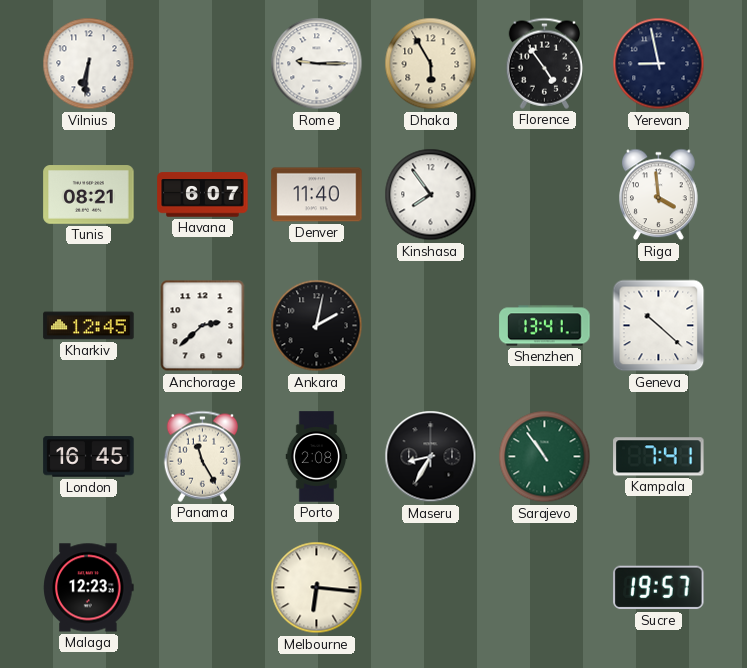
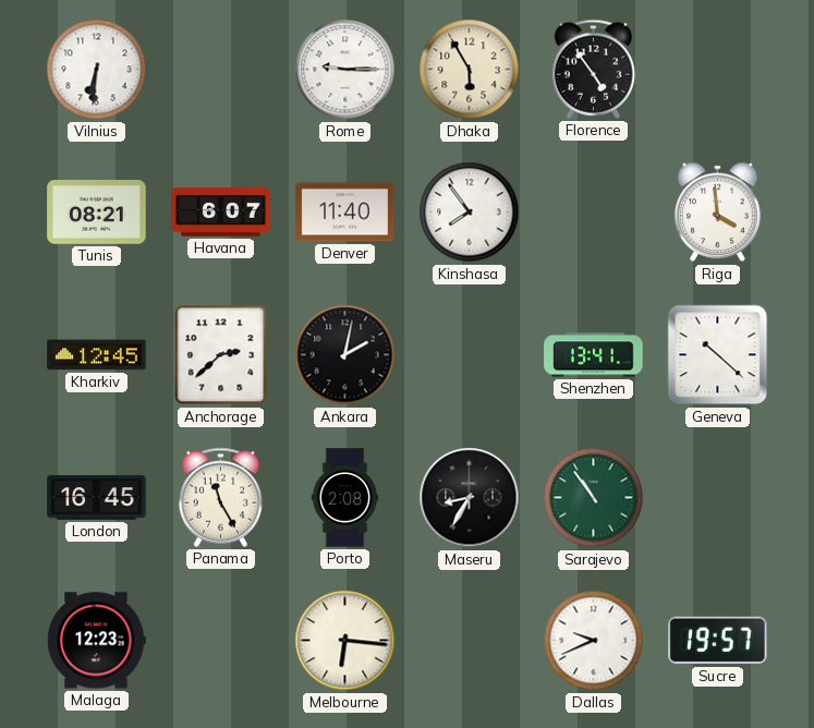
Yerevan: 8:58 -> none
Kampala: 7:41 -> none
Dallas: none -> 9:41
